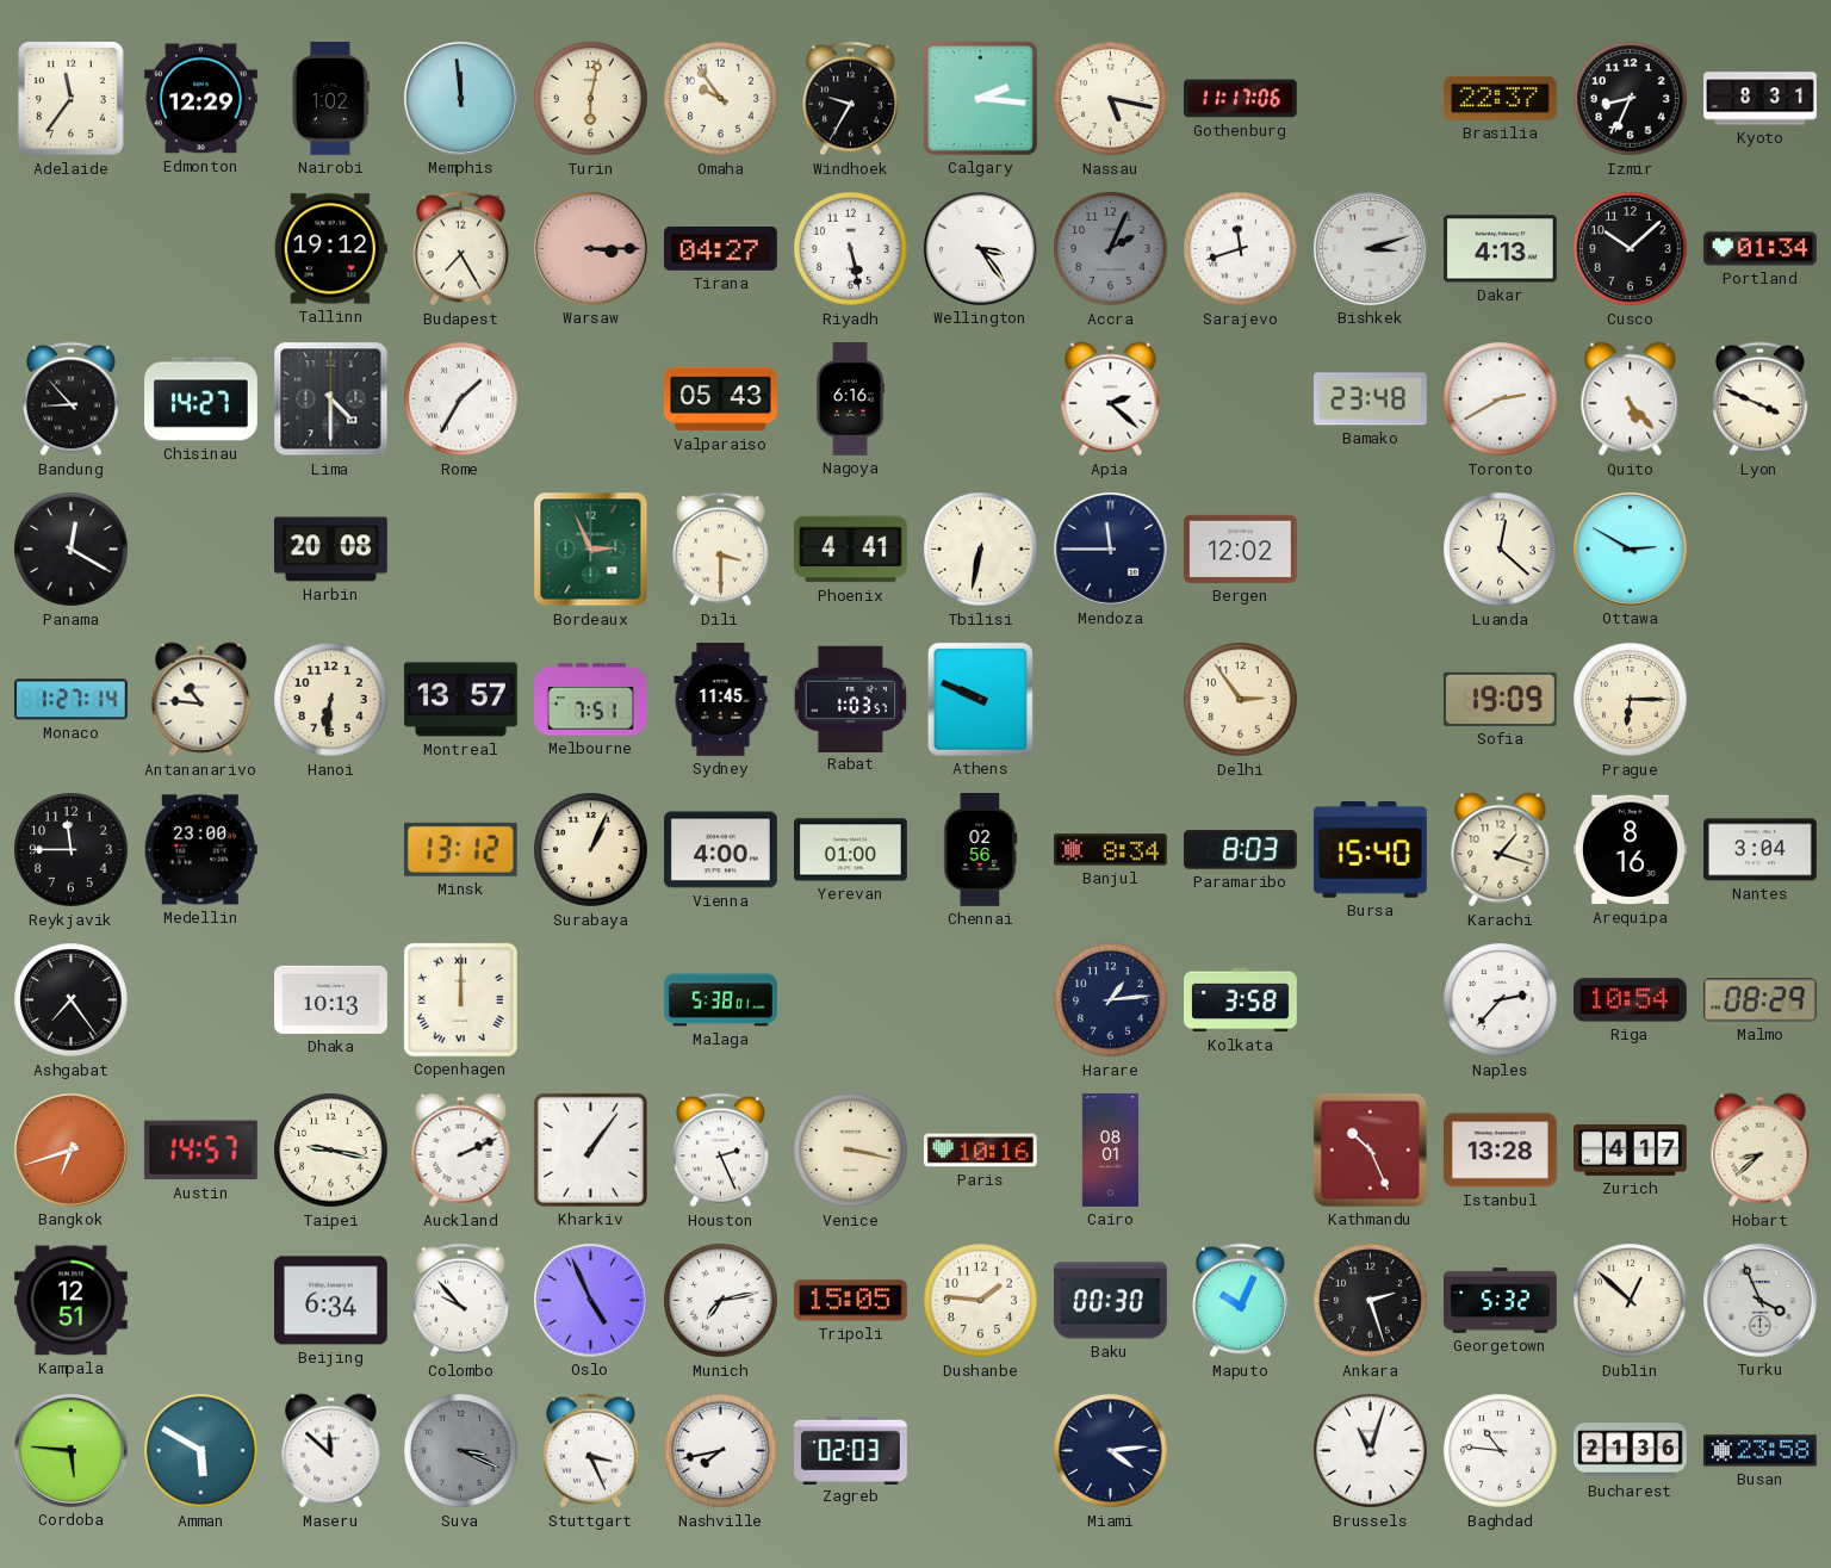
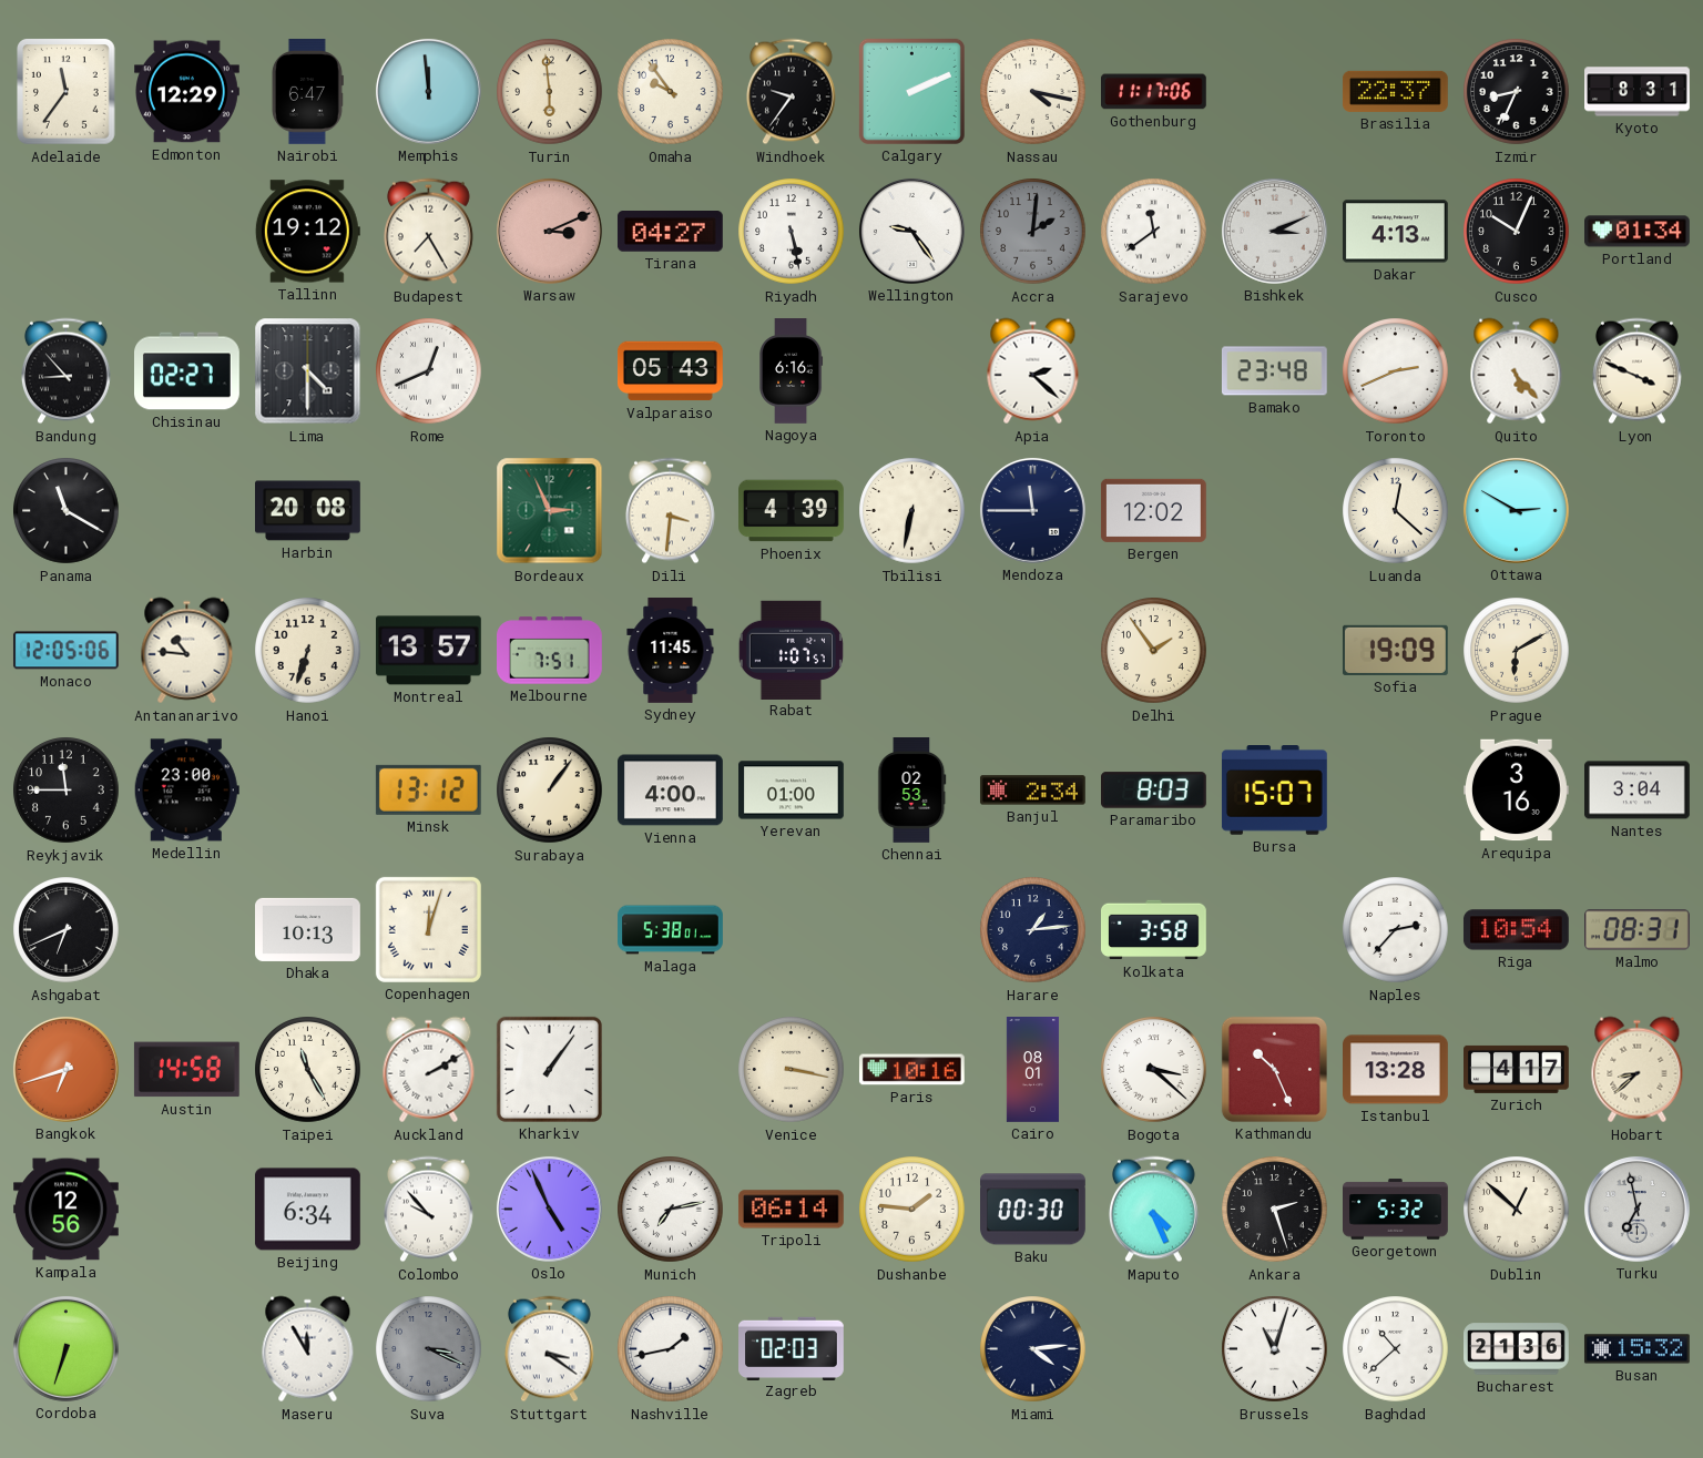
Nairobi: 1:02 -> 6:47
Turin: 6:02 -> 5:59
Windhoek: 9:35 -> 9:36
Calgary: 2:16 -> 2:11
Nassau: 5:17 -> 4:17
Warsaw: 3:15 -> 3:11
Wellington: 3:24 -> 9:24
Accra: 2:04 -> 2:01
Sarajevo: 11:42 -> 11:39
Bishkek: 3:12 -> 3:11
Cusco: 10:08 -> 10:04
Chisinau: 14:27 -> 02:27
Rome: 1:35 -> 12:41
Toronto: 2:40 -> 2:41
Panama: 12:20 -> 11:20
Dili: 3:30 -> 3:31
Phoenix: 4:41 -> 4:39
Monaco: 1:27 -> 12:05
Hanoi: 6:31 -> 6:33
Rabat: 1:03 -> 1:07
Athens: 9:49 -> none
Delhi: 2:54 -> 1:54
Prague: 6:15 -> 6:10
Surabaya: 1:04 -> 1:06
Chennai: 02:56 -> 02:53
Banjul: 8:34 -> 2:34
Bursa: 15:40 -> 15:07
Karachi: 1:18 -> none
Arequipa: 8:16 -> 3:16
Ashgabat: 7:24 -> 6:41
Copenhagen: 12:00 -> 12:03
Malmo: 08:29 -> 08:31
Austin: 14:57 -> 14:58
Taipei: 9:17 -> 11:25
Auckland: 2:11 -> 2:10
Houston: 2:26 -> none
Bogota: none -> 3:22
Kampala: 12:51 -> 12:56
Tripoli: 15:05 -> 06:14
Maputo: 10:04 -> 4:26
Turku: 3:56 -> 6:58
Cordoba: 5:46 -> 6:33
Amman: 5:50 -> none
Maseru: 11:52 -> 11:55
Stuttgart: 3:26 -> 3:21
Nashville: 7:43 -> 1:43
Baghdad: 10:46 -> 10:38
Busan: 23:58 -> 15:32
